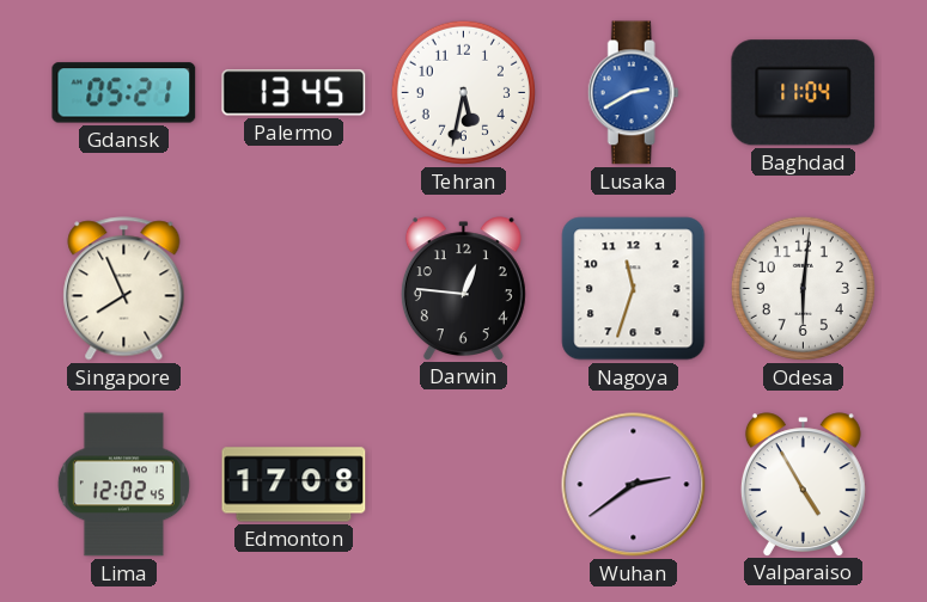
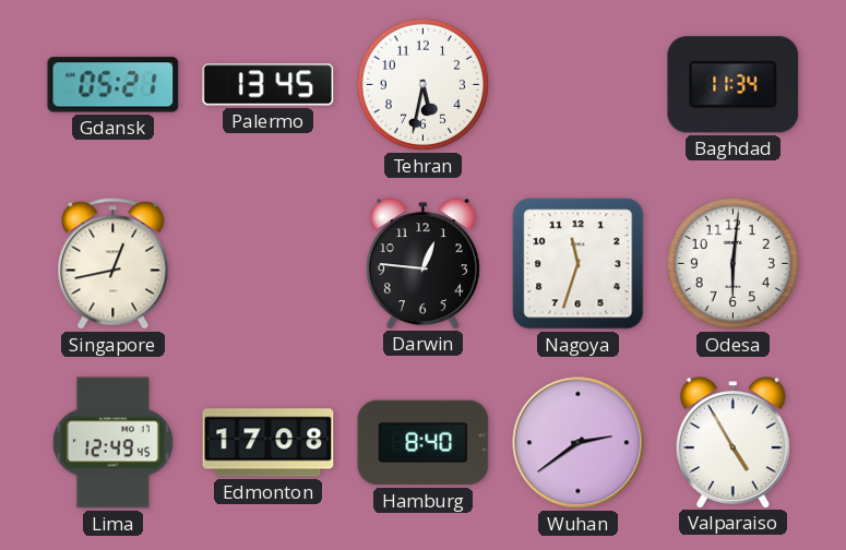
Lusaka: 2:40 -> none
Baghdad: 11:04 -> 11:34
Singapore: 7:56 -> 12:43
Lima: 12:02 -> 12:49
Hamburg: none -> 8:40
